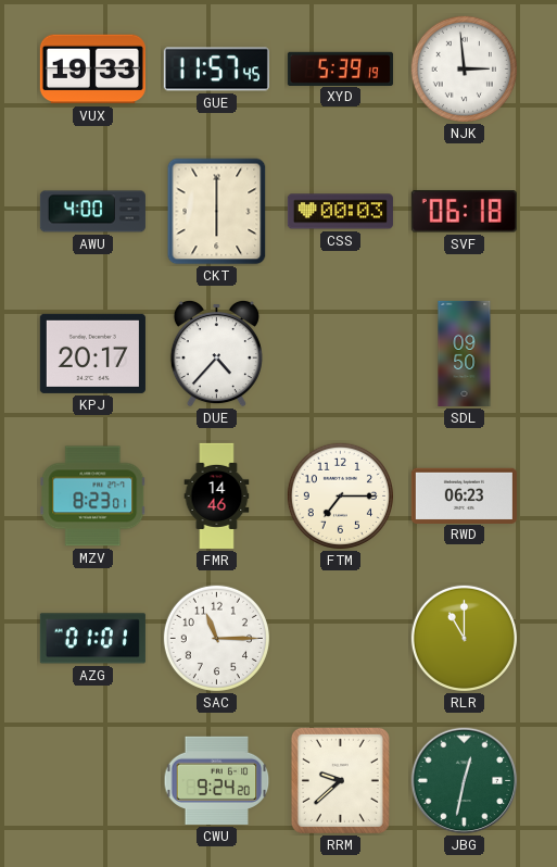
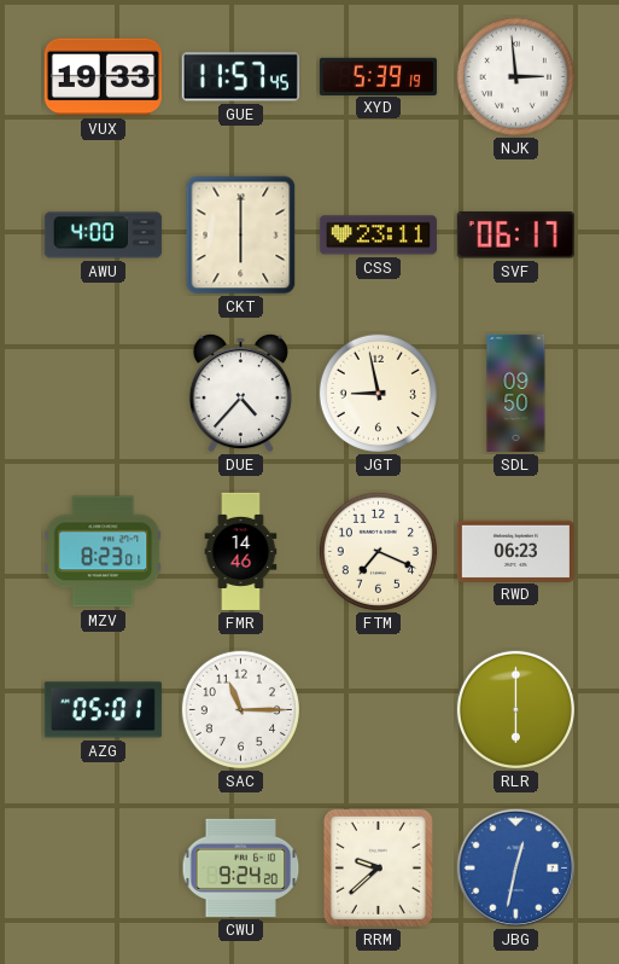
CSS: 00:03 -> 23:11
SVF: 06:18 -> 06:17
KPJ: 20:17 -> none
JGT: none -> 8:58
FTM: 7:15 -> 7:19
AZG: 01:01 -> 05:01
RLR: 11:00 -> 6:00
JBG dial: green -> blue
